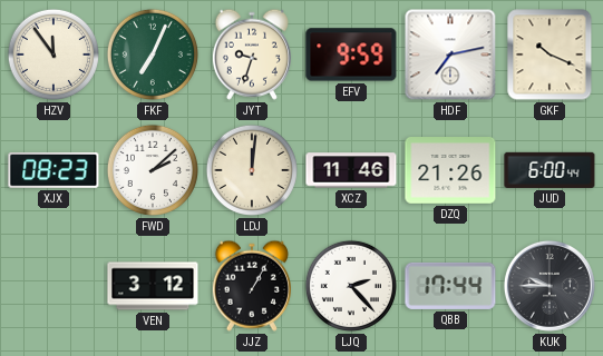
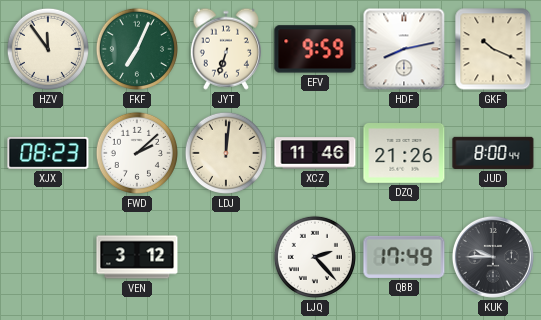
JYT: 9:33 -> 6:33
HDF: 7:13 -> 8:13
JUD: 6:00 -> 8:00
JJZ: 1:05 -> none
QBB: 17:44 -> 17:49
